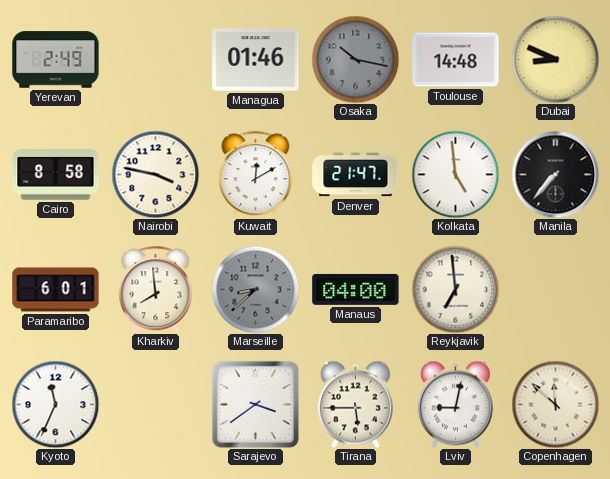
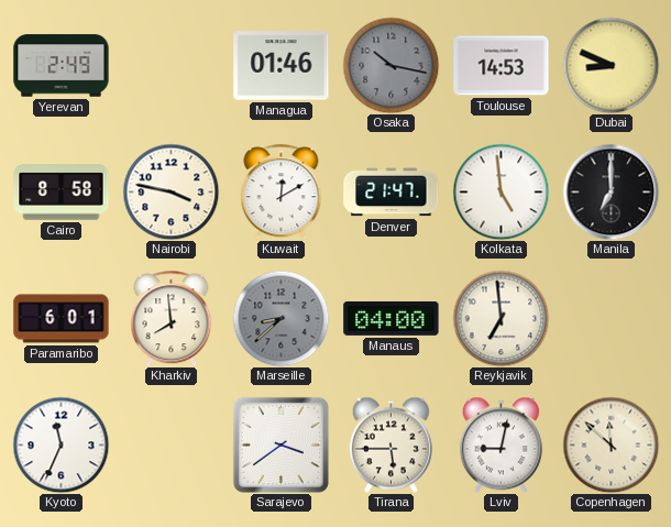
Toulouse: 14:48 -> 14:53
Manila: 7:37 -> 7:00
